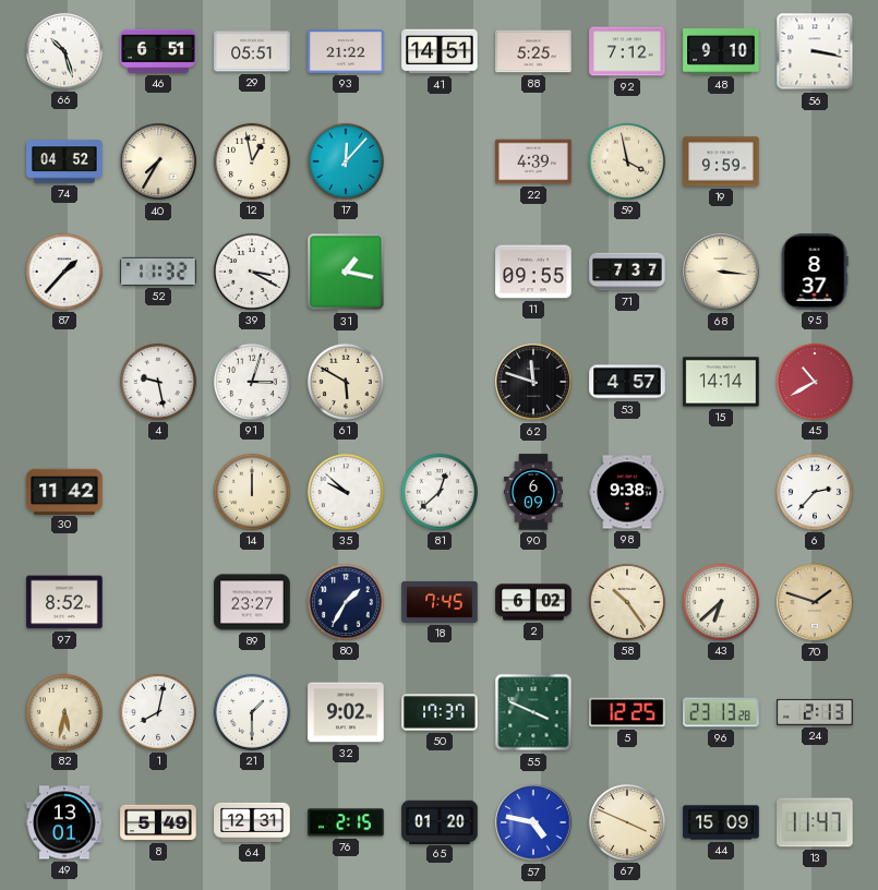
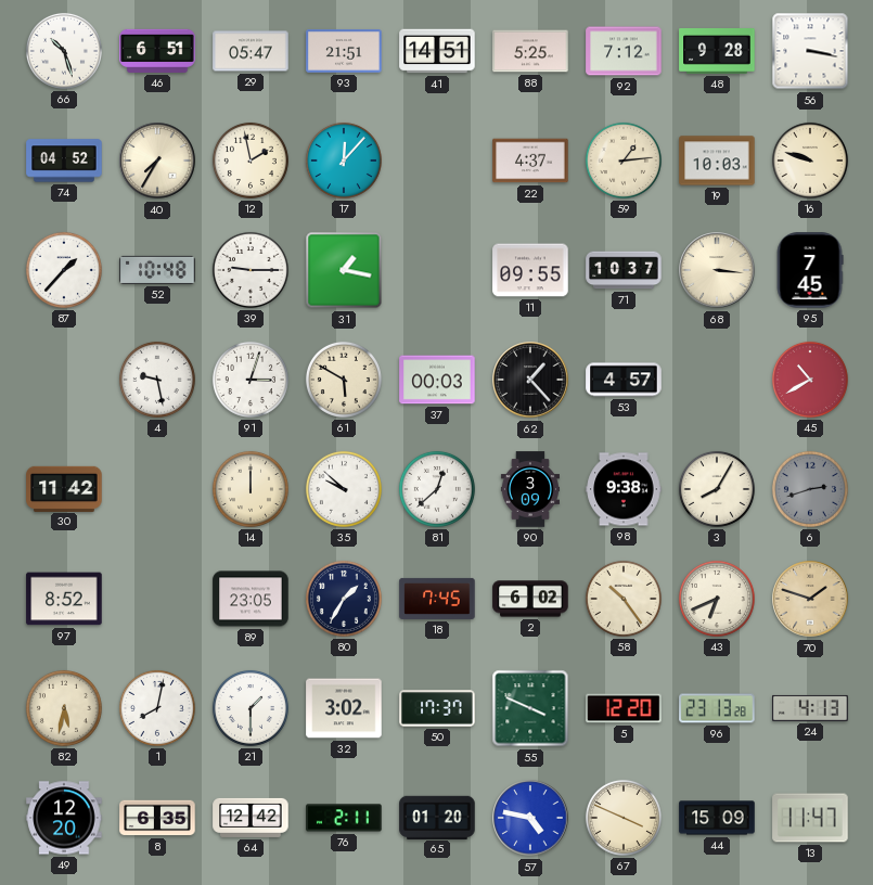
29: 05:51 -> 05:47
93: 21:22 -> 21:51
48: 9:10 -> 9:28
12: 12:58 -> 1:58
22: 4:39 -> 4:37
59: 3:58 -> 1:14
19: 9:59 -> 10:03
16: none -> 9:48
52: 11:32 -> 10:48
39: 3:20 -> 9:15
71: 7:37 -> 10:37
95: 8:37 -> 7:45
37: none -> 00:03
62: 11:48 -> 1:23
15: 14:14 -> none
90: 6:09 -> 3:09
3: none -> 8:05
6: 2:37 -> 2:42
6 dial: white -> grey
89: 23:27 -> 23:05
43: 6:38 -> 6:41
32: 9:02 -> 3:02
5: 12:25 -> 12:20
24: 2:13 -> 4:13
49: 13:01 -> 12:20
8: 5:49 -> 6:35
64: 12:31 -> 12:42
76: 2:15 -> 2:11
